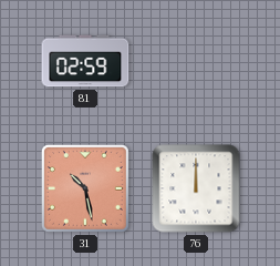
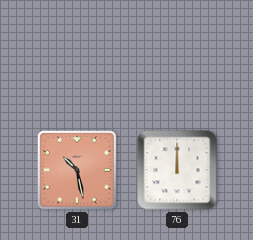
81: 02:59 -> none
